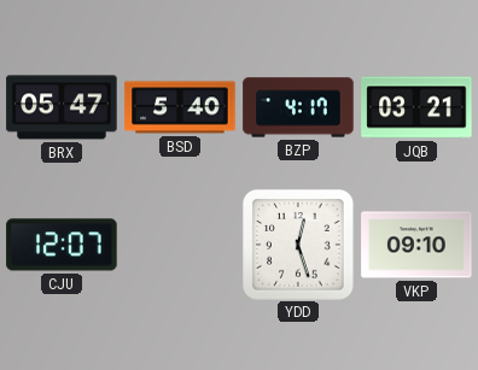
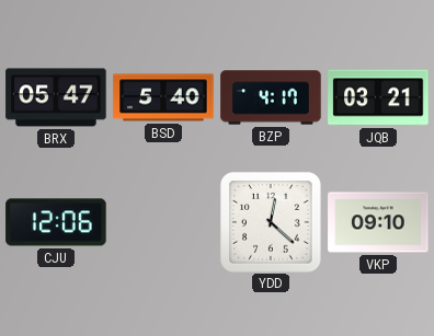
CJU: 12:07 -> 12:06
YDD: 12:27 -> 12:22
